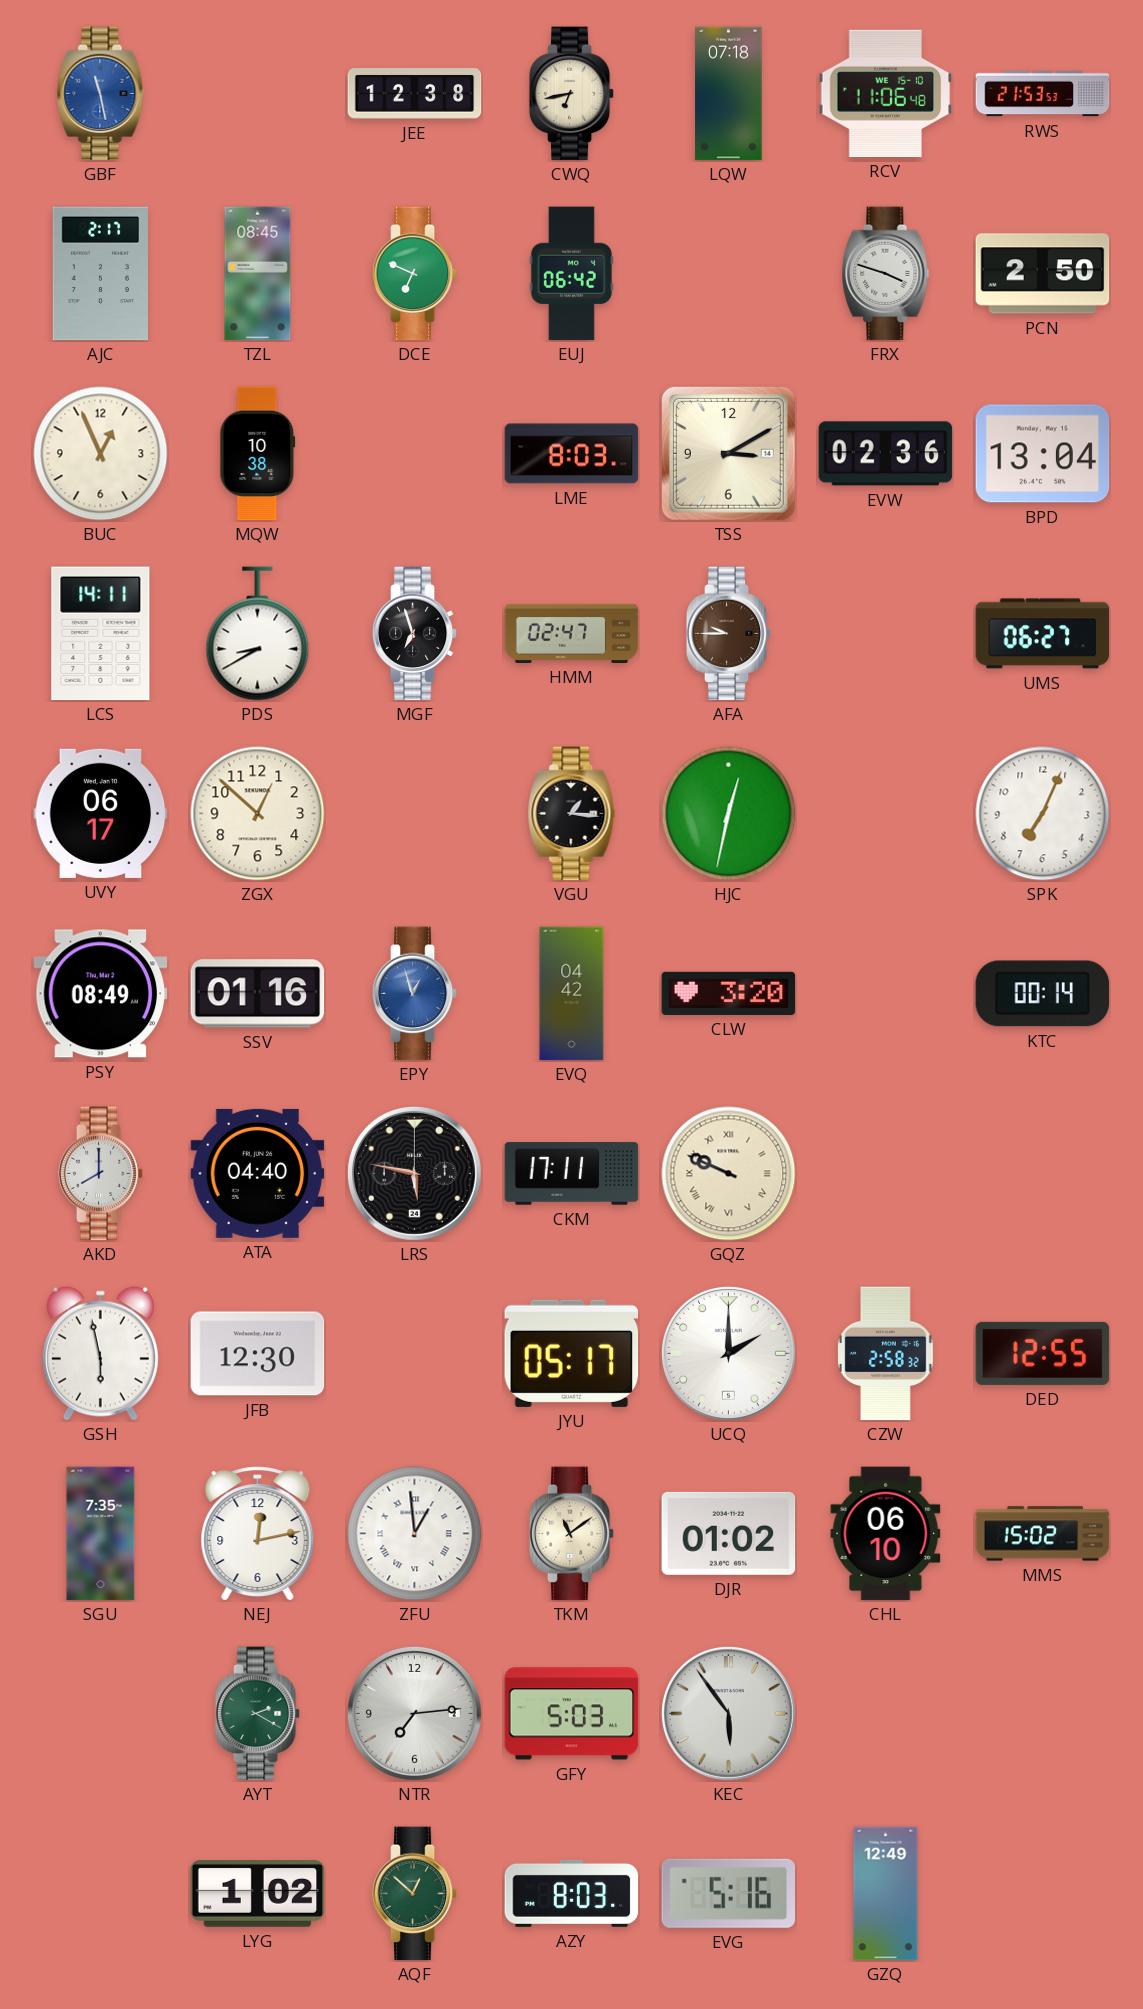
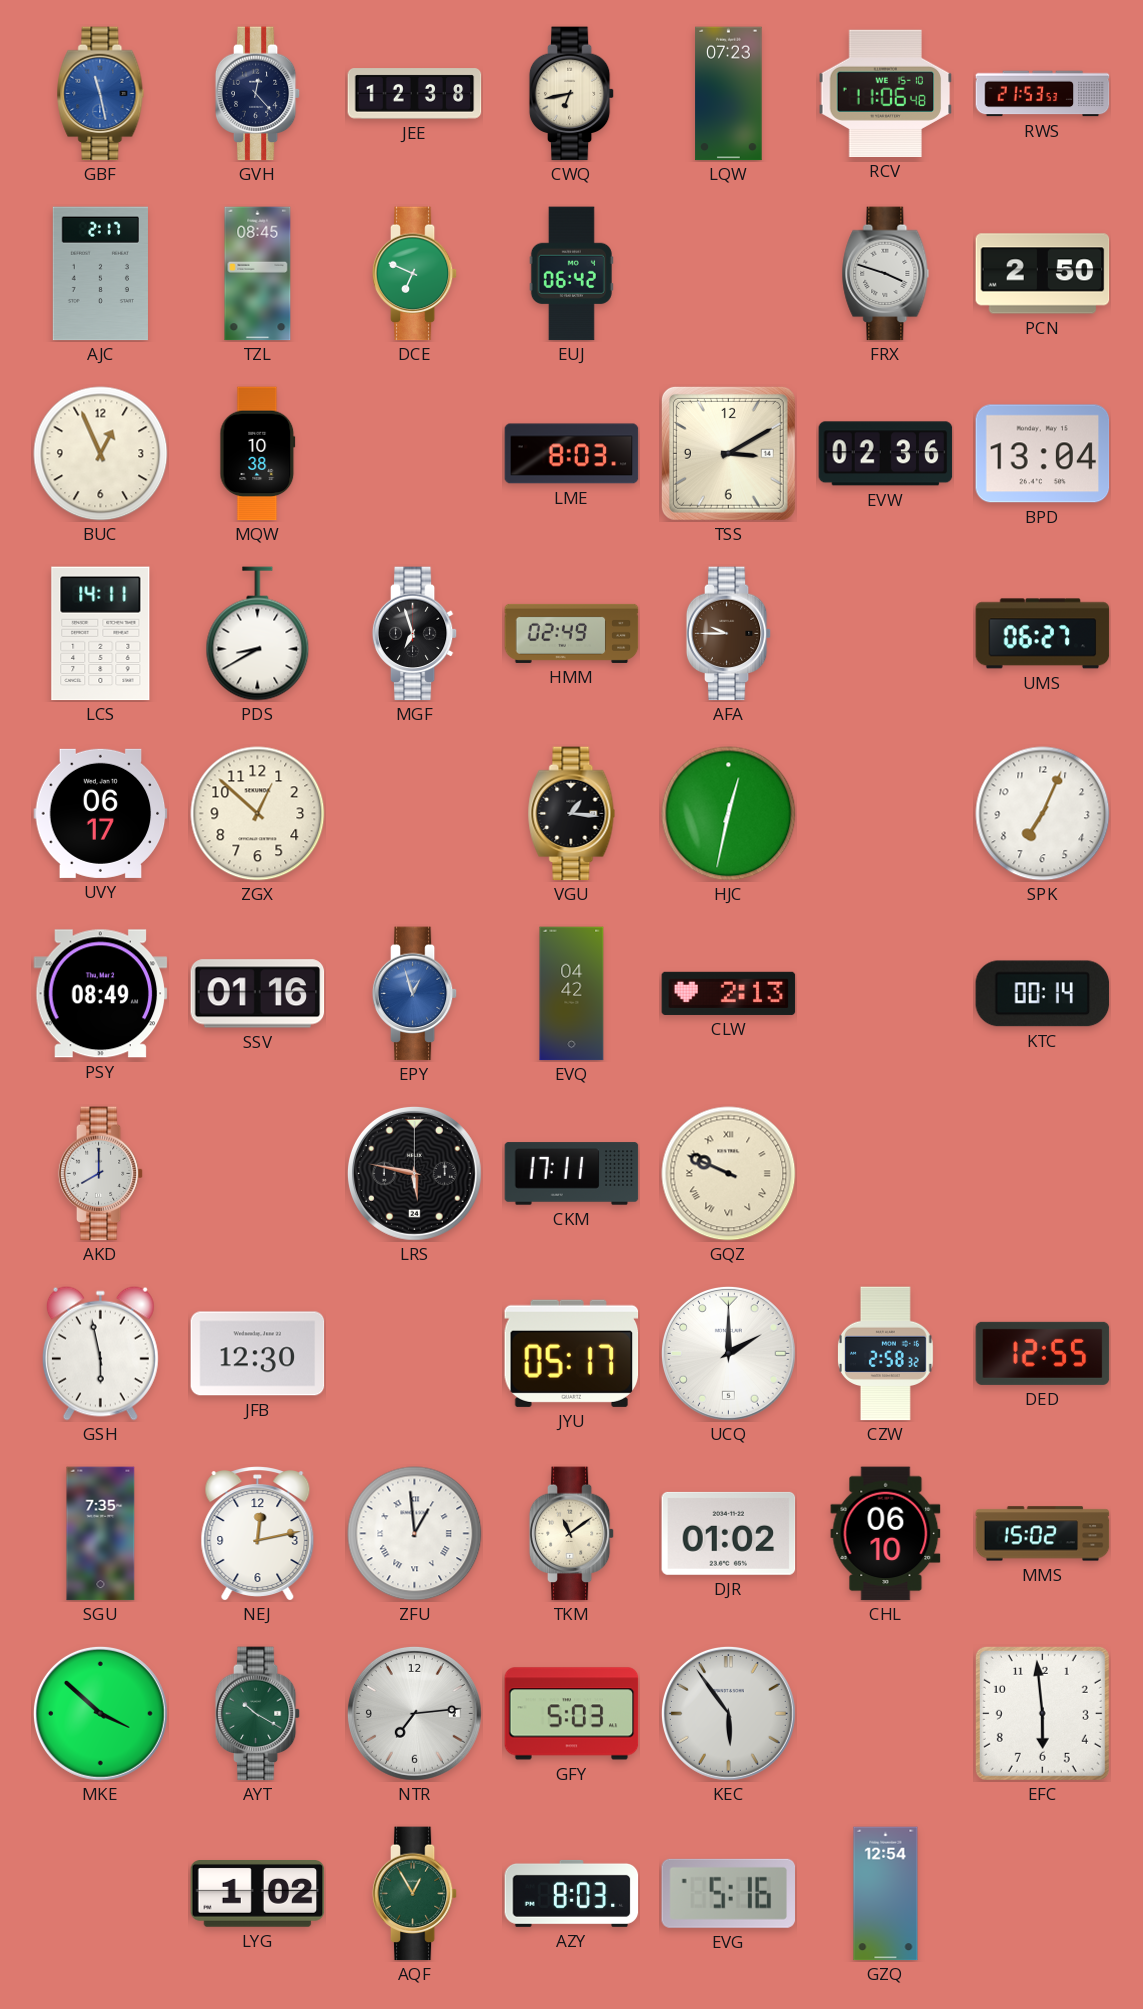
GVH: none -> 12:23
LQW: 07:18 -> 07:23
HMM: 02:47 -> 02:49
CLW: 3:20 -> 2:13
ATA: 04:40 -> none
MKE: none -> 3:52
AYT: 2:20 -> 10:20
EFC: none -> 5:59
AQF: 12:52 -> 12:55
GZQ: 12:49 -> 12:54
